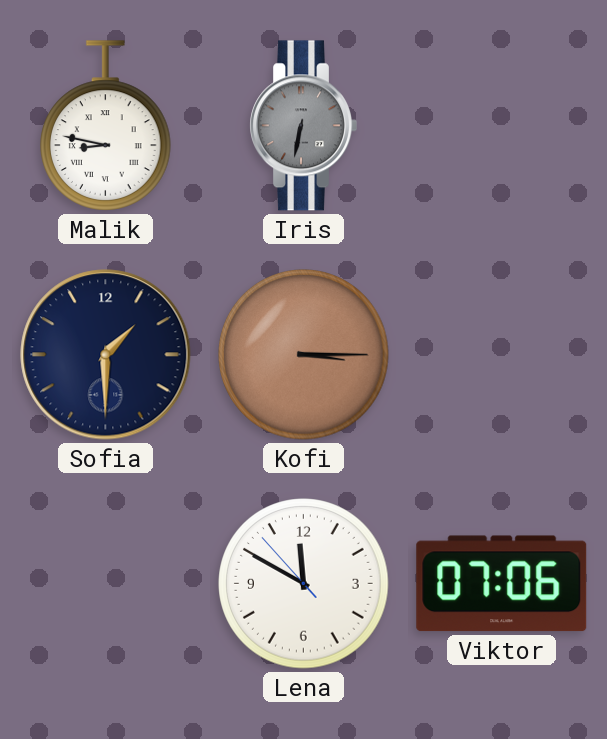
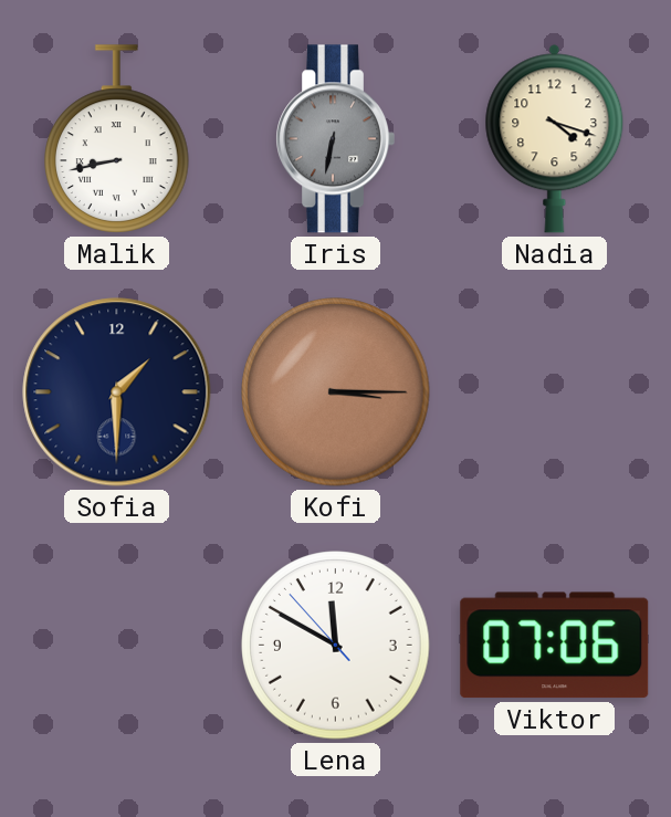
Malik: 8:47 -> 8:43
Nadia: none -> 4:18
